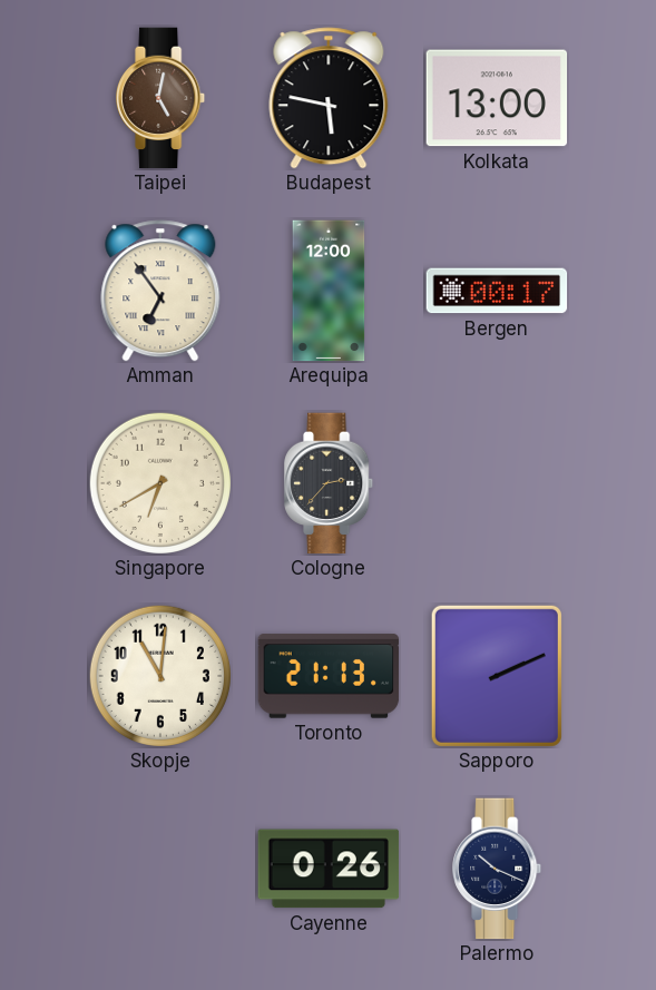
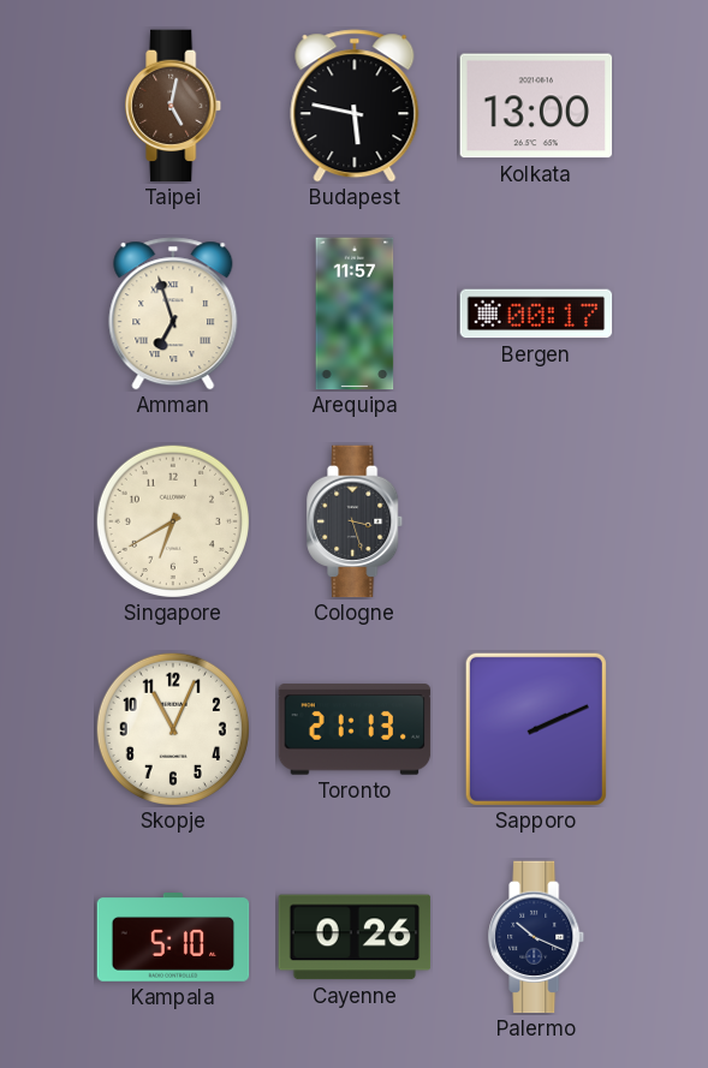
Amman: 6:54 -> 6:57
Arequipa: 12:00 -> 11:57
Cologne: 2:37 -> 3:27
Skopje: 11:01 -> 11:04
Kampala: none -> 5:10
